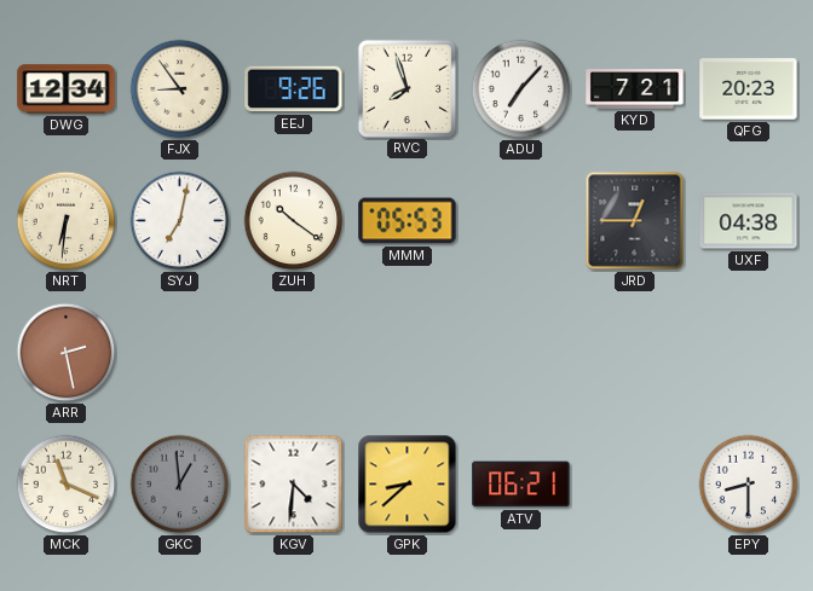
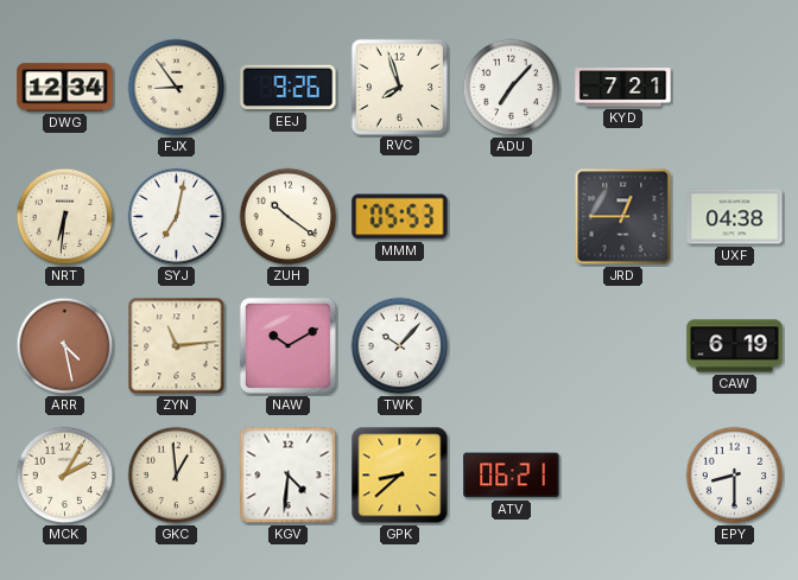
QFG: 20:23 -> none
ARR: 2:28 -> 4:28
ZYN: none -> 11:14
NAW: none -> 10:10
TWK: none -> 10:07
CAW: none -> 6:19
MCK: 11:19 -> 2:05
GKC dial: grey -> cream
